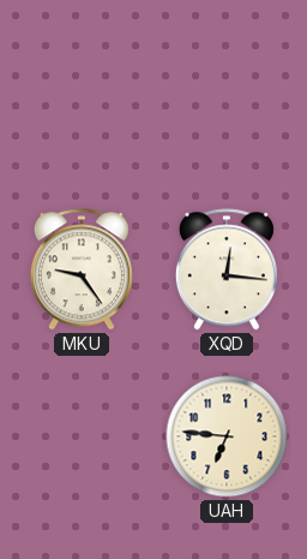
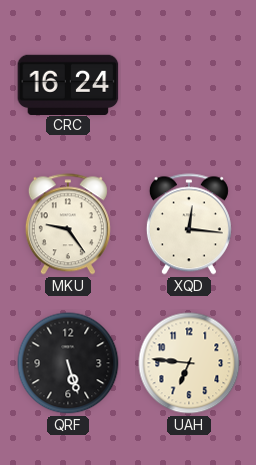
CRC: none -> 16:24
QRF: none -> 5:27
